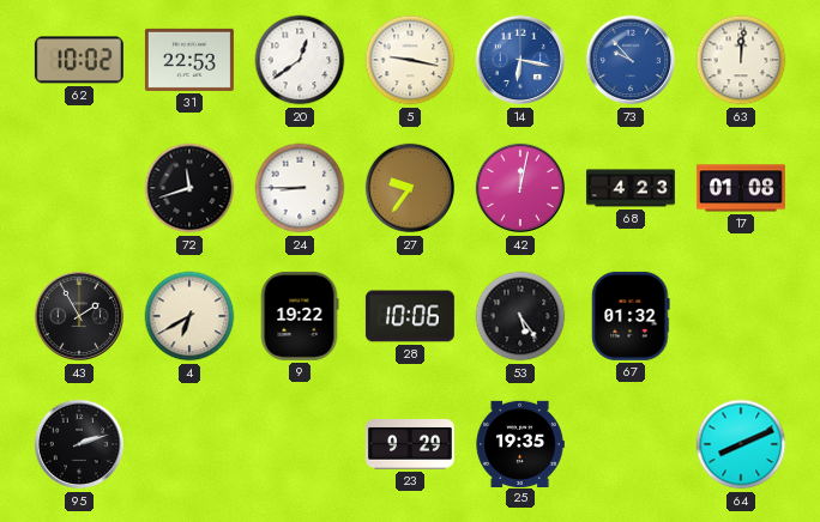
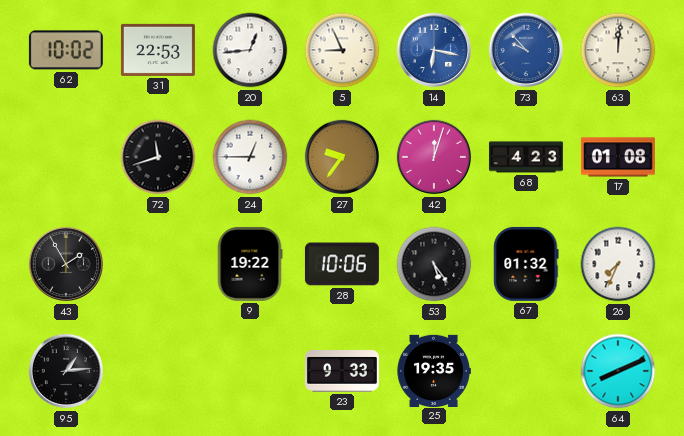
20: 12:39 -> 12:44
5: 9:17 -> 8:56
24: 8:45 -> 12:45
42: 12:02 -> 12:03
4: 6:40 -> none
26: none -> 7:34
95: 2:12 -> 1:14
23: 9:29 -> 9:33
